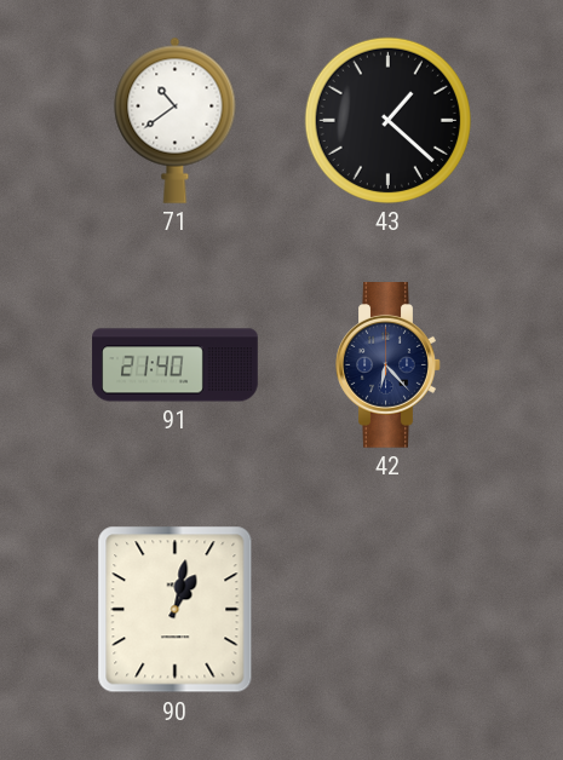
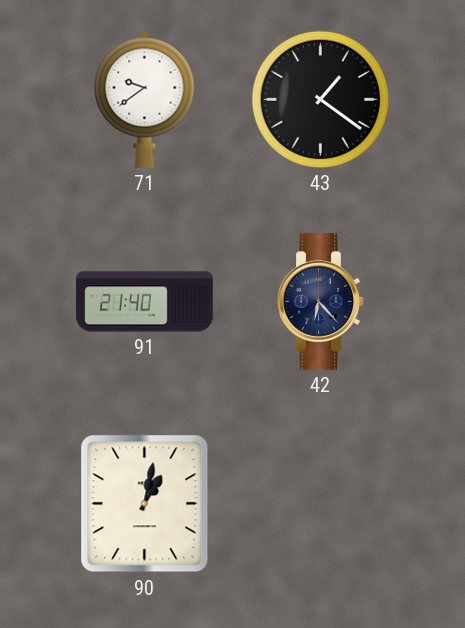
71: 10:39 -> 9:39
43: 1:22 -> 1:21
